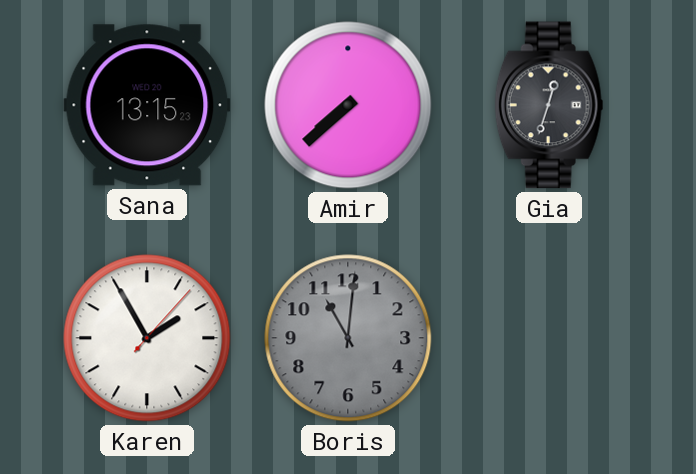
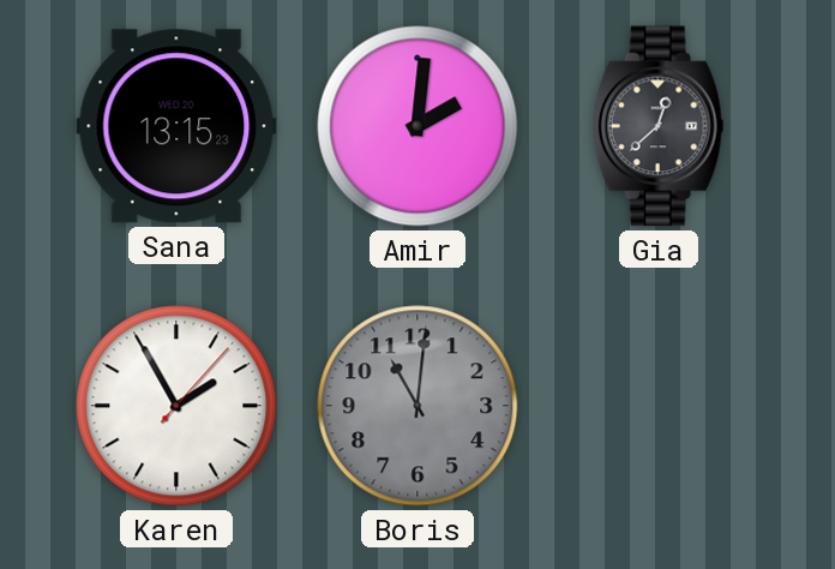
Amir: 7:38 -> 2:01
Gia: 12:33 -> 12:38
